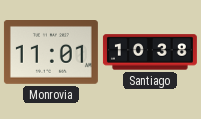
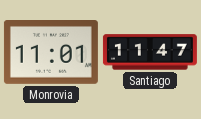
Santiago: 10:38 -> 11:47
